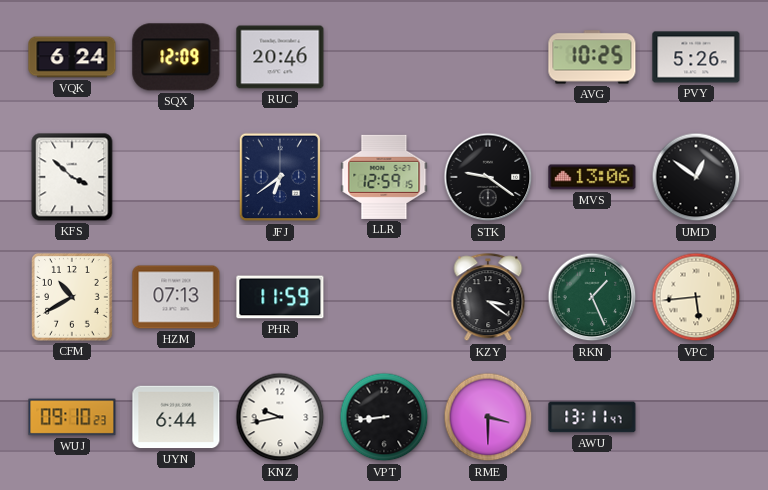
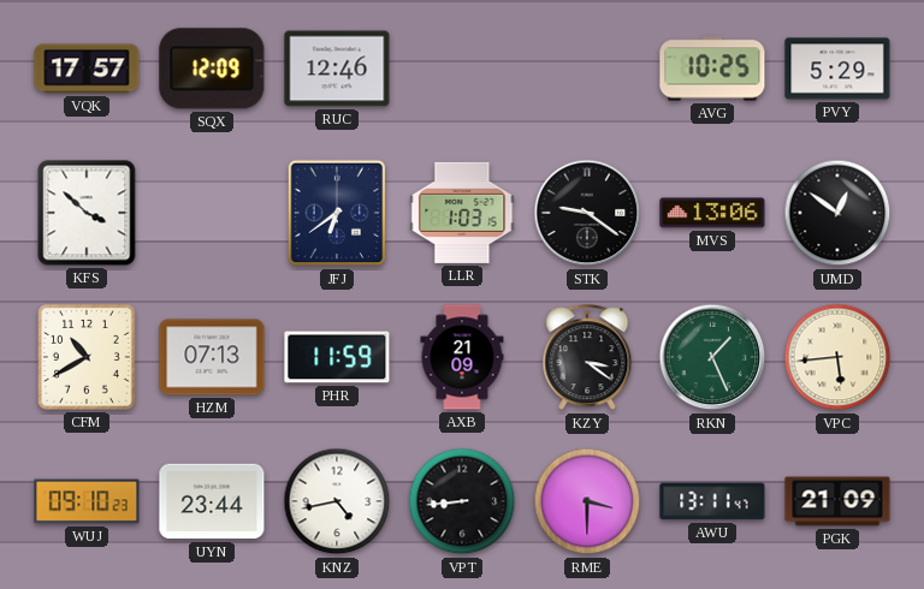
VQK: 6:24 -> 17:57
RUC: 20:46 -> 12:46
PVY: 5:26 -> 5:29
LLR: 12:59 -> 1:03
AXB: none -> 21:09
UYN: 6:44 -> 23:44
KNZ: 9:43 -> 4:43
PGK: none -> 21:09
